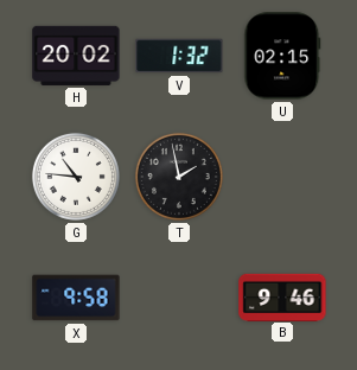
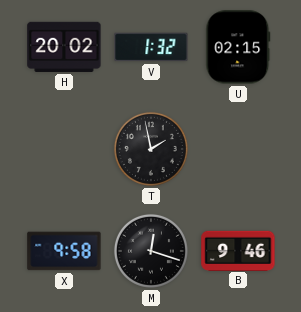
G: 10:46 -> none
M: none -> 12:18
